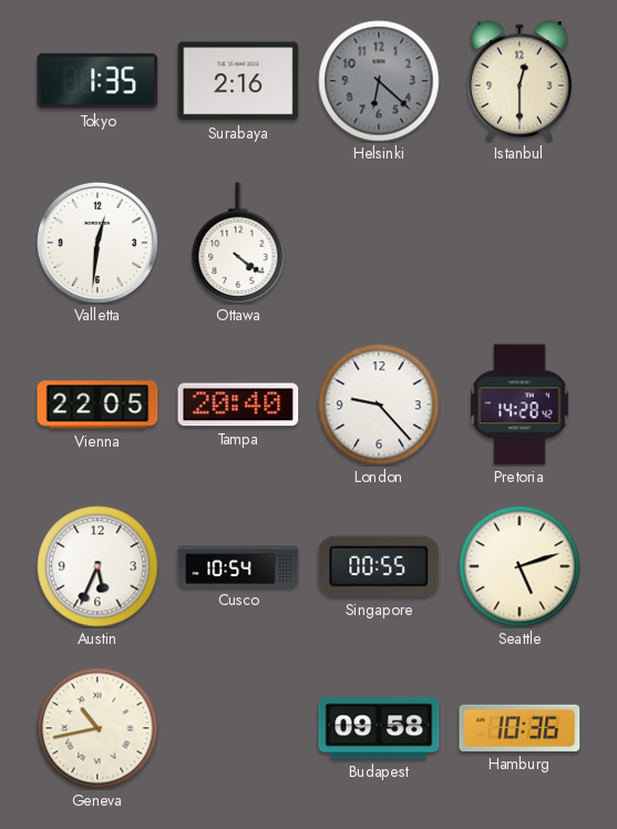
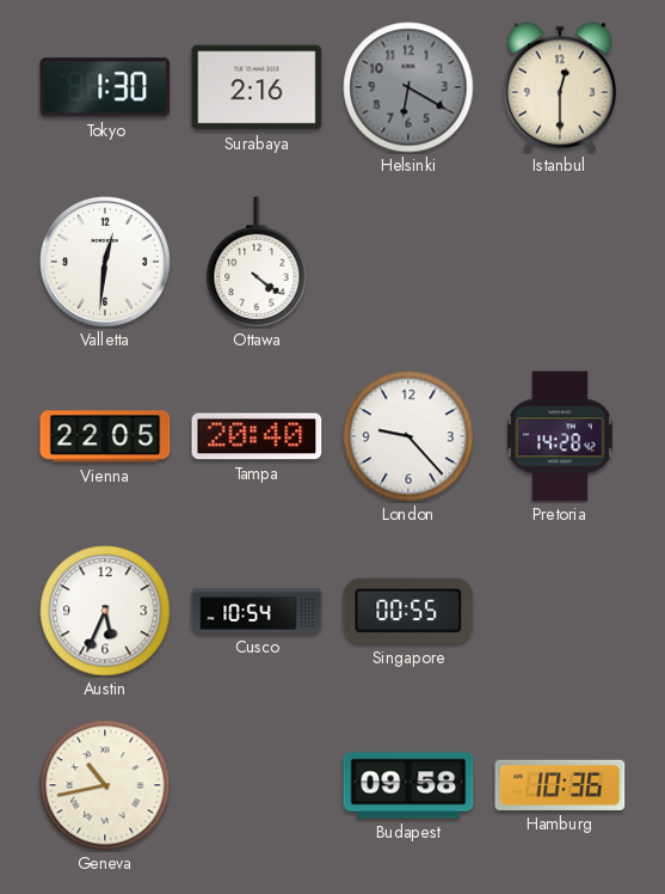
Tokyo: 1:35 -> 1:30
Helsinki: 6:22 -> 6:20
Seattle: 5:12 -> none
